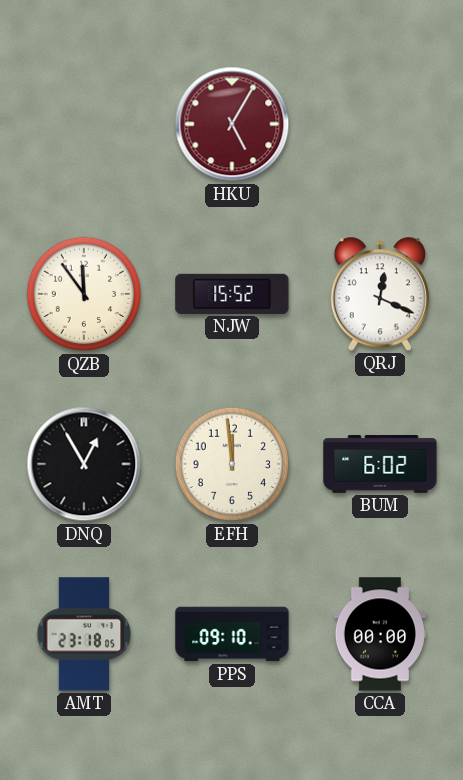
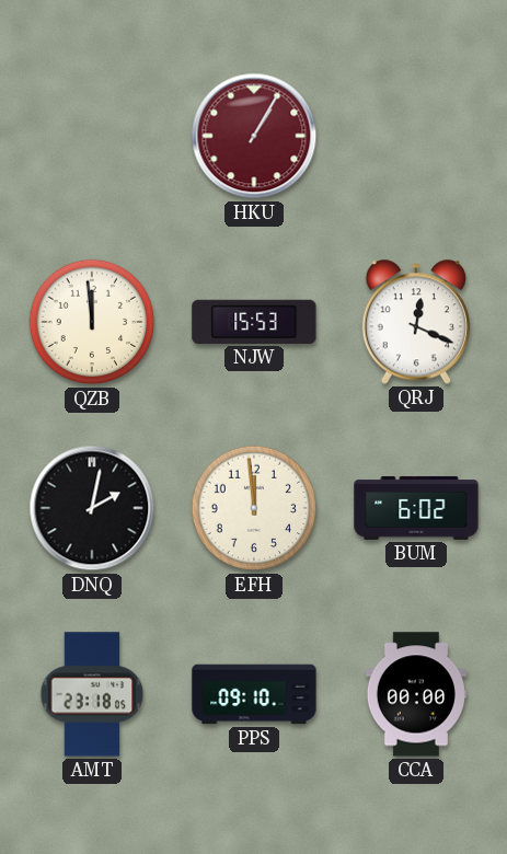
HKU: 5:05 -> 1:05
QZB: 11:54 -> 11:59
NJW: 15:52 -> 15:53
DNQ: 12:55 -> 2:02
